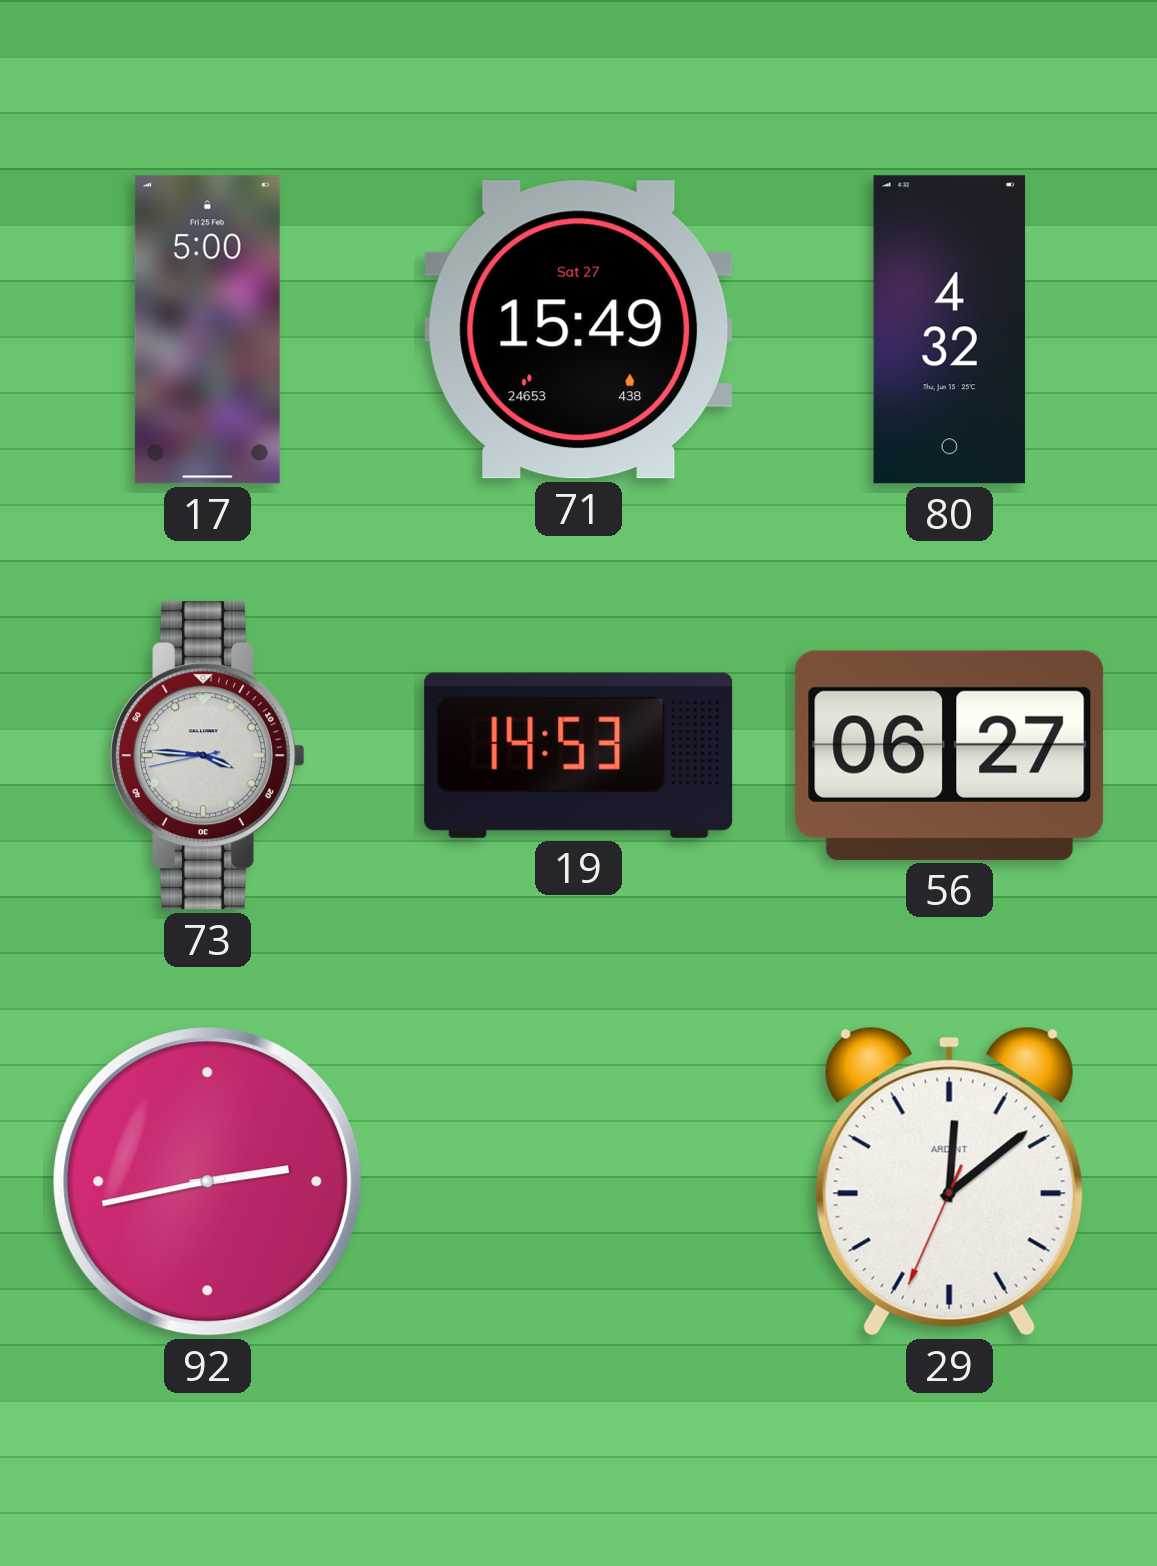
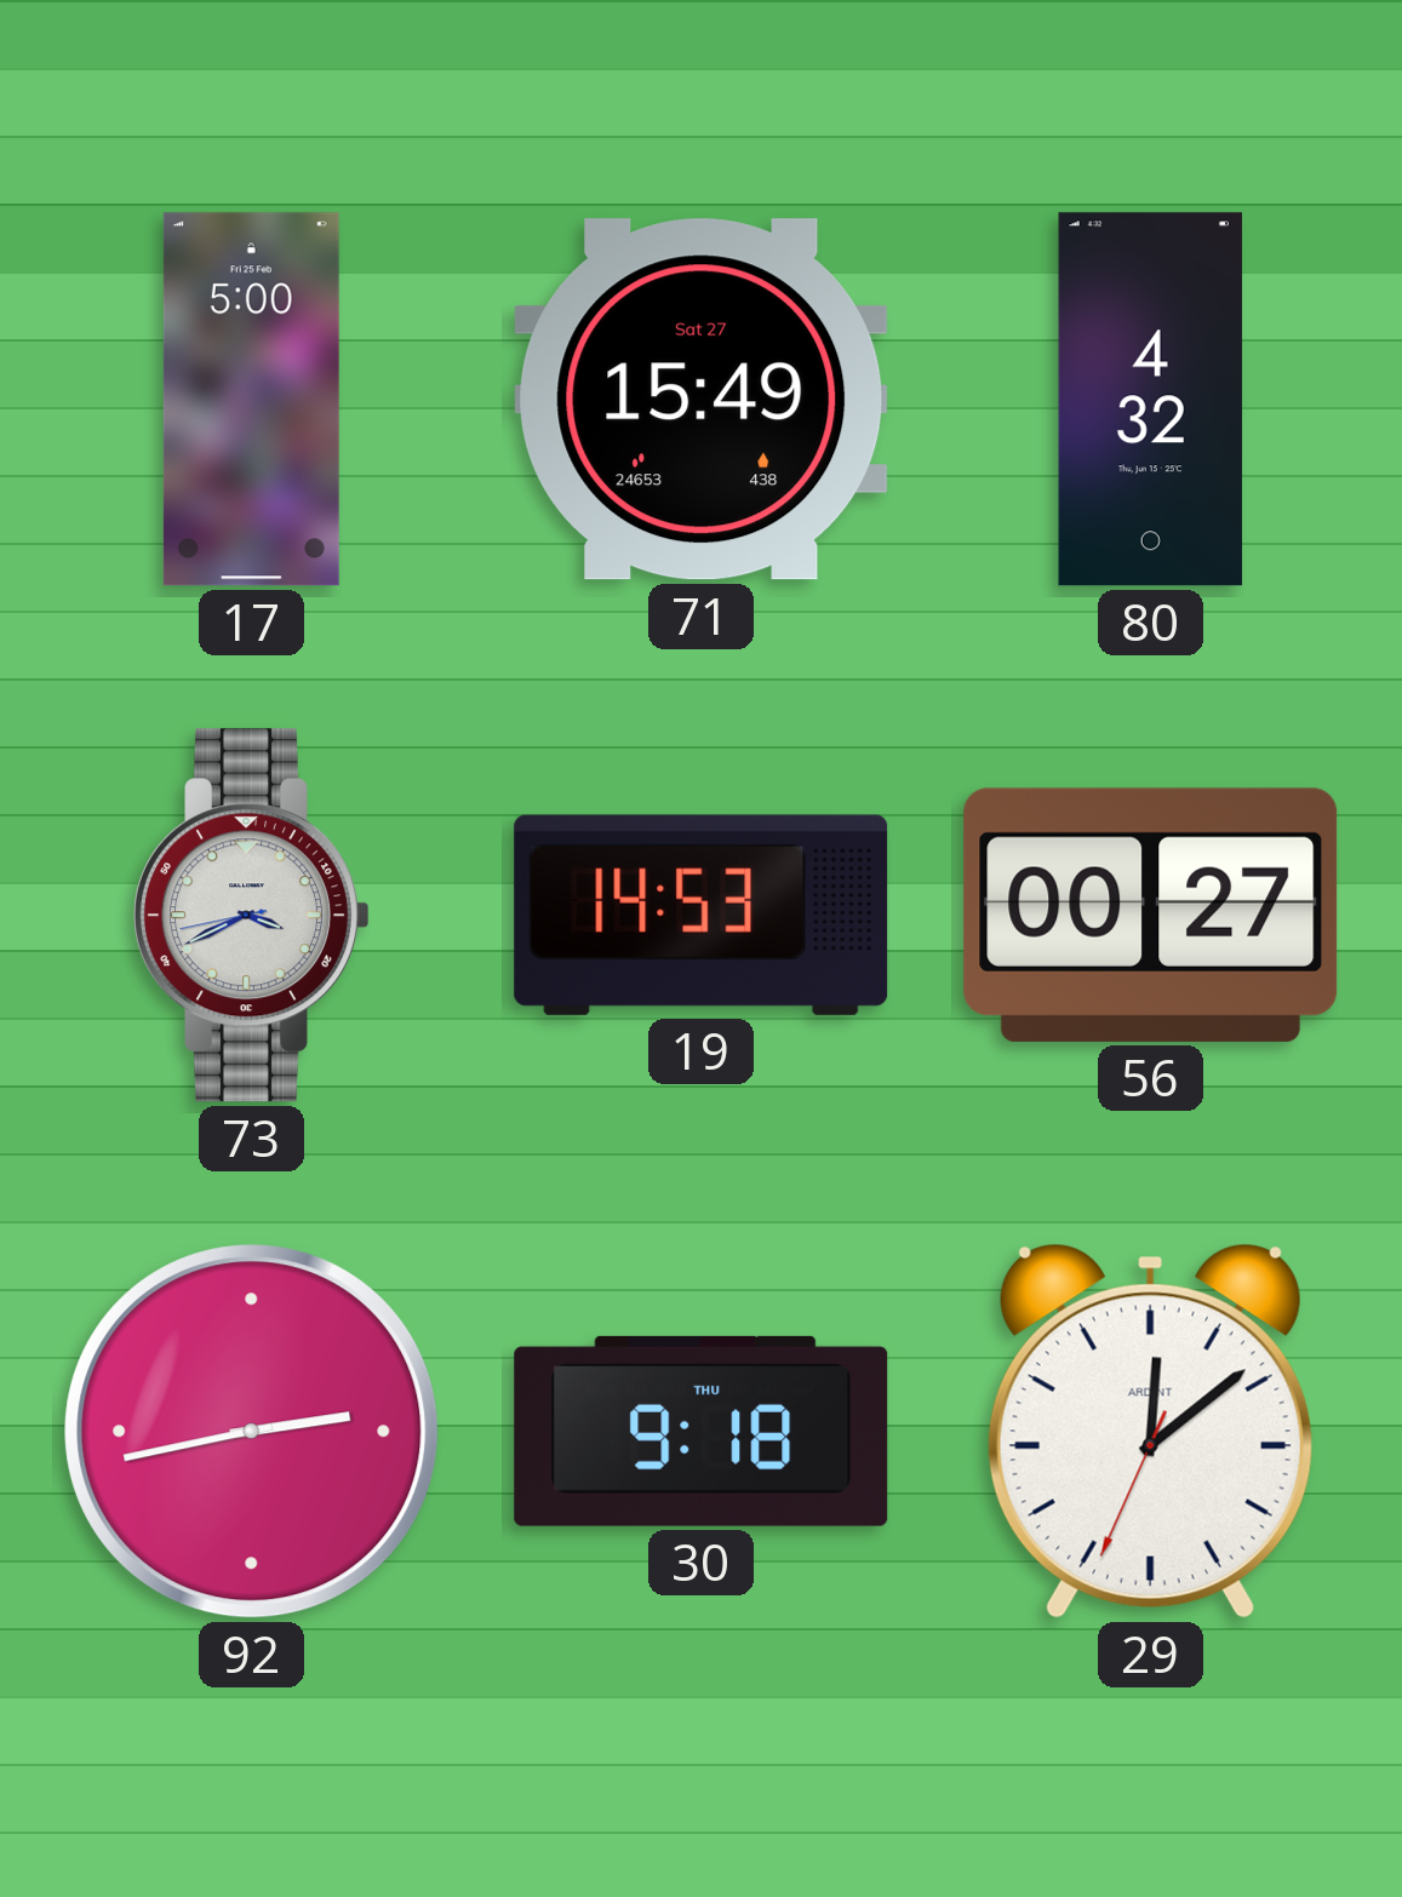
73: 3:45 -> 3:40
56: 06:27 -> 00:27
30: none -> 9:18
